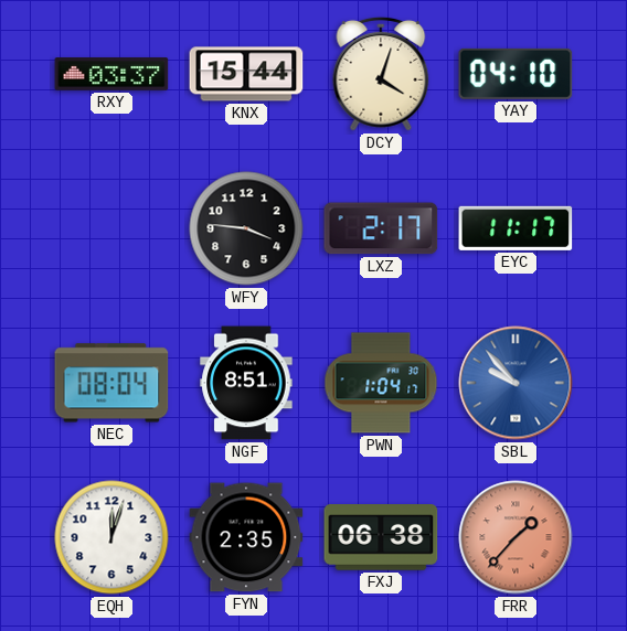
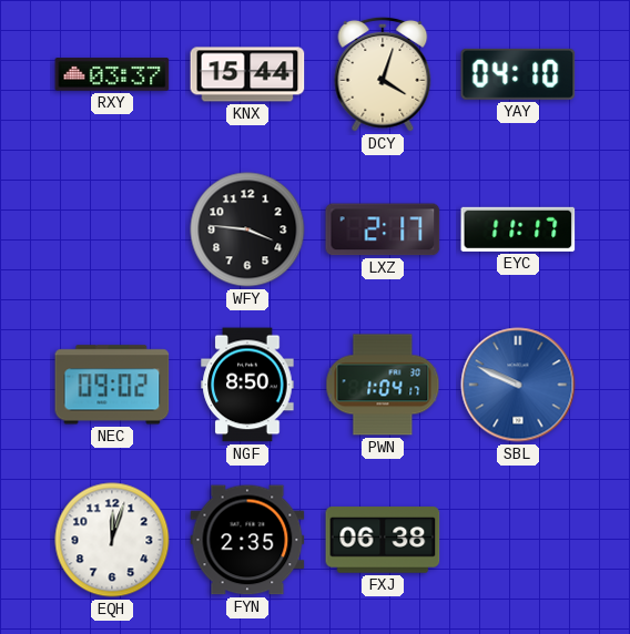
NEC: 08:04 -> 09:02
NGF: 8:51 -> 8:50
SBL: 9:53 -> 9:49
FRR: 1:37 -> none
